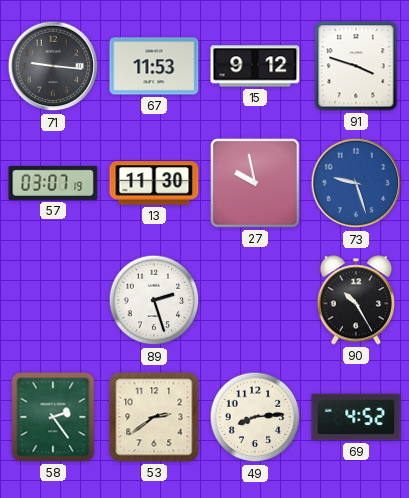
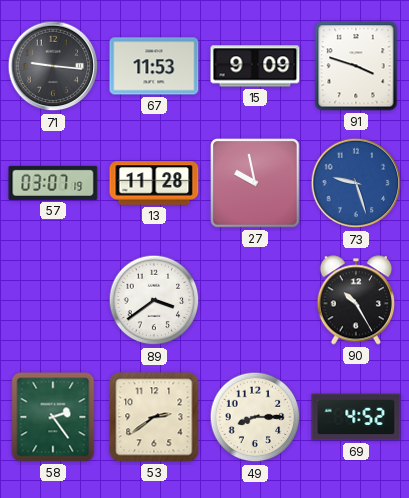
15: 9:12 -> 9:09
13: 11:30 -> 11:28
89: 2:27 -> 3:39
49: 8:14 -> 8:15
